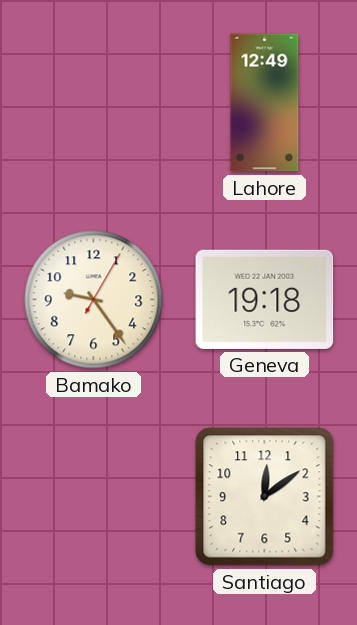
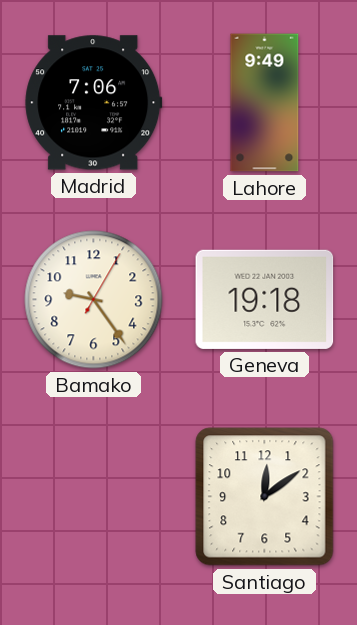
Madrid: none -> 7:06
Lahore: 12:49 -> 9:49
